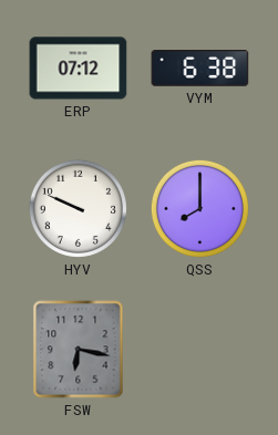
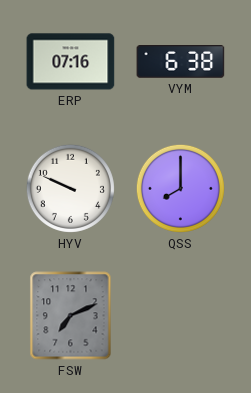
ERP: 07:12 -> 07:16
FSW: 6:17 -> 7:11
